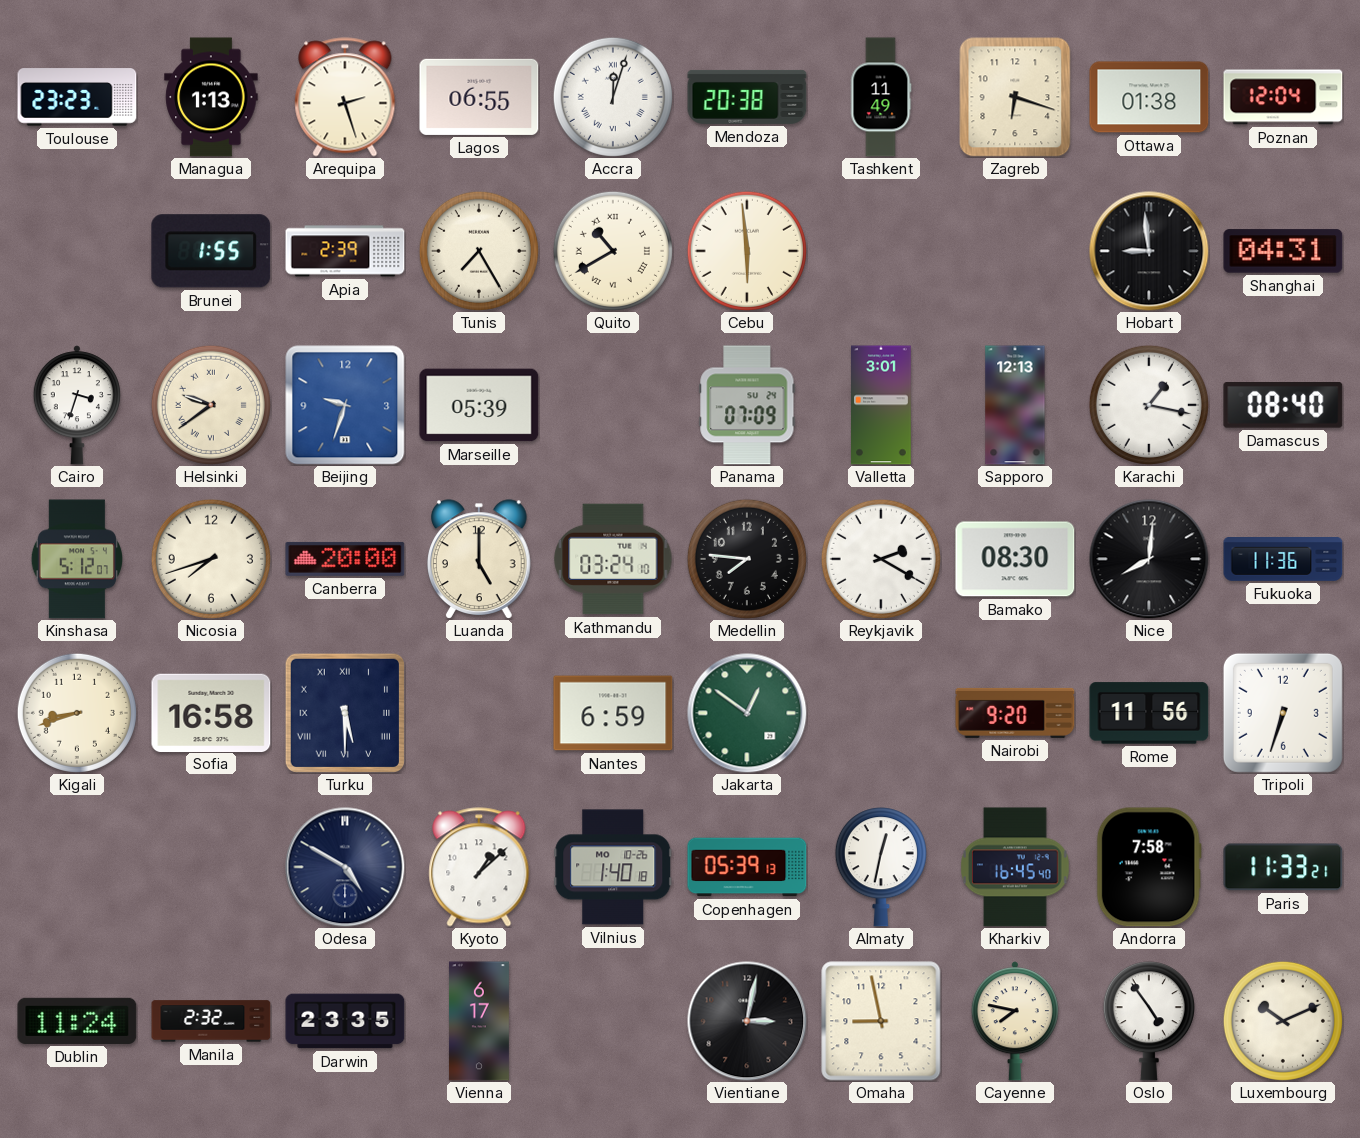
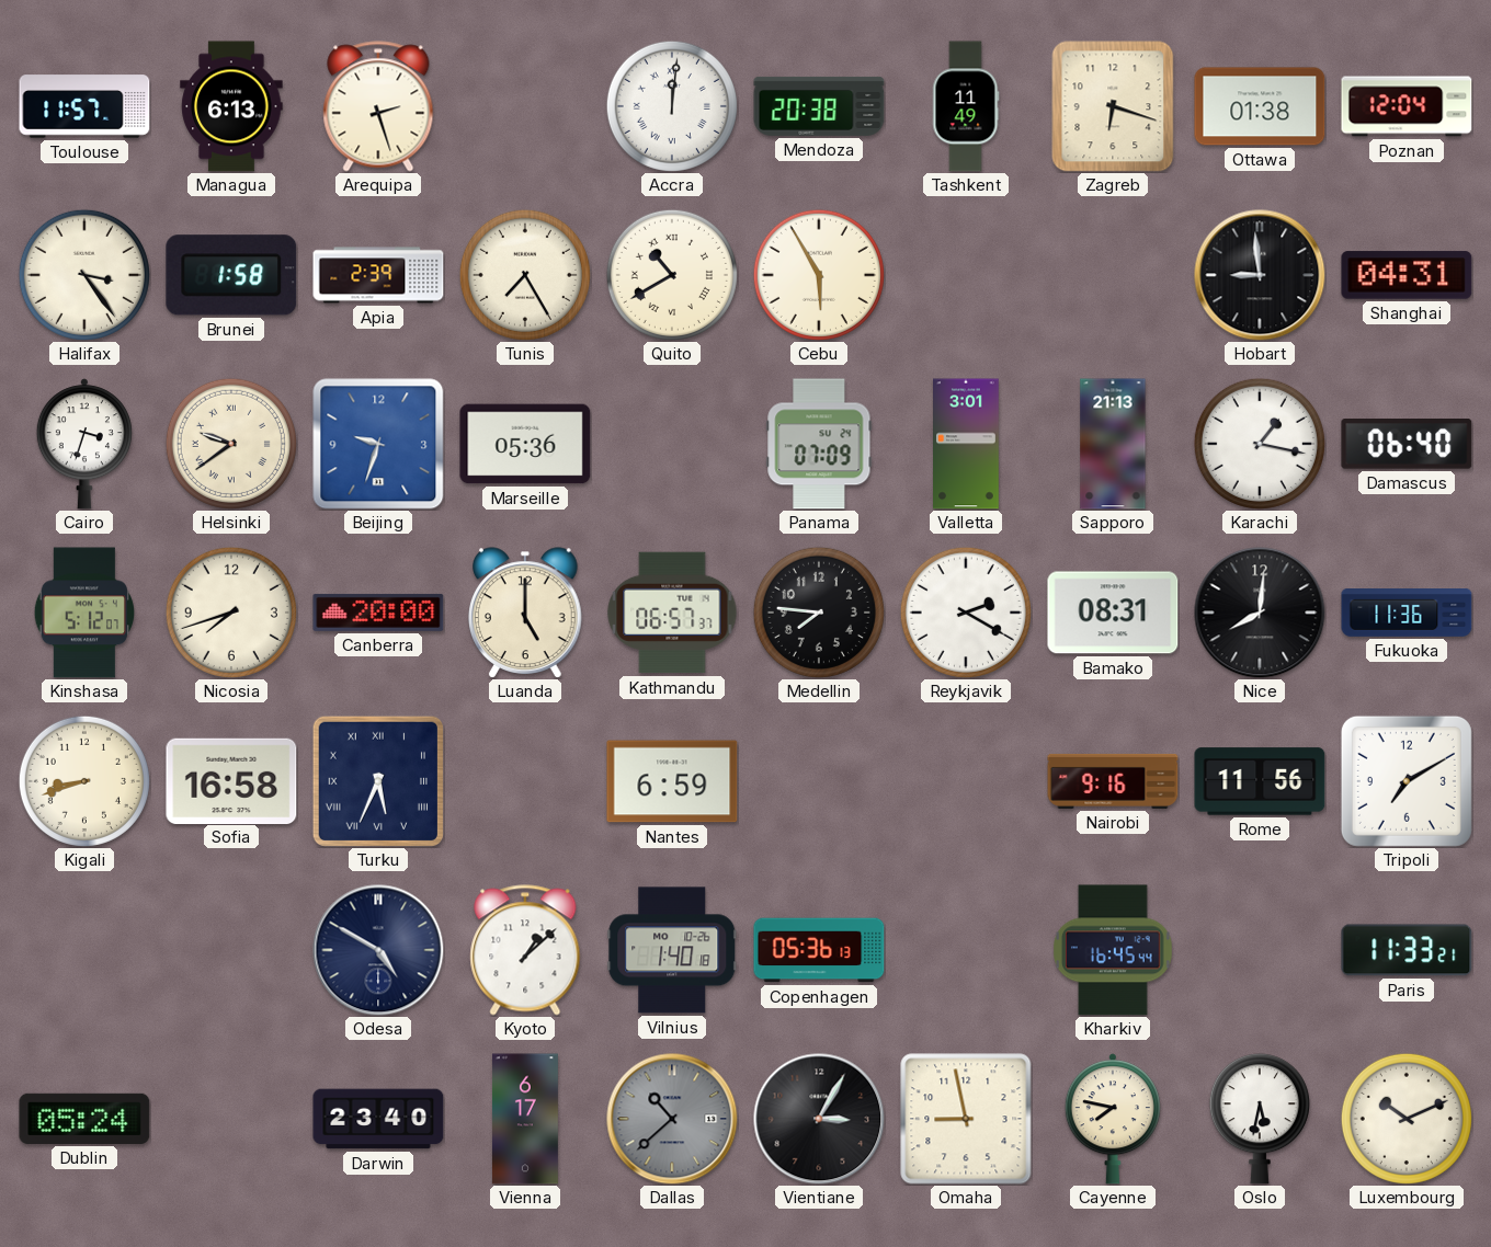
Toulouse: 23:23 -> 11:57
Managua: 1:13 -> 6:13
Lagos: 06:55 -> none
Accra: 12:03 -> 12:01
Halifax: none -> 3:24
Brunei: 1:55 -> 1:58
Cebu: 5:59 -> 5:55
Marseille: 05:39 -> 05:36
Sapporo: 12:13 -> 21:13
Damascus: 08:40 -> 06:40
Kathmandu: 03:24 -> 06:57
Bamako: 08:30 -> 08:31
Turku: 5:30 -> 5:34
Jakarta: 12:51 -> none
Nairobi: 9:20 -> 9:16
Tripoli: 6:33 -> 7:10
Copenhagen: 05:39 -> 05:36
Almaty: 12:32 -> none
Kharkiv: 16:45:40 -> 16:45:44
Andorra: 7:58 -> none
Dublin: 11:24 -> 05:24
Manila: 2:32 -> none
Darwin: 23:35 -> 23:40
Dallas: none -> 10:38
Vientiane: 3:02 -> 3:05
Oslo: 4:54 -> 5:32
